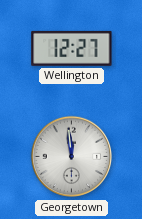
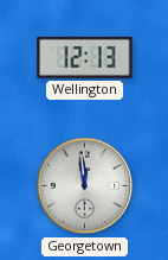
Wellington: 12:27 -> 12:13
